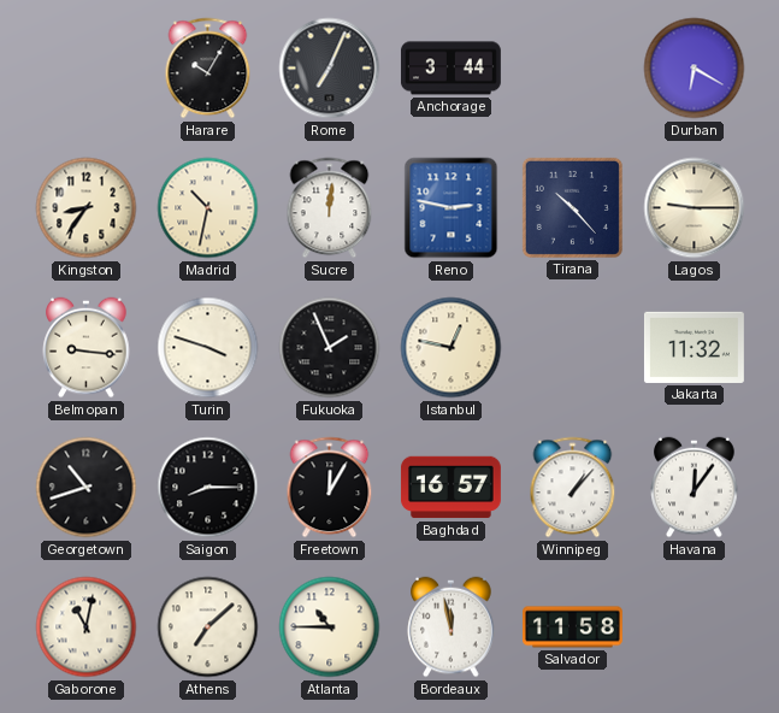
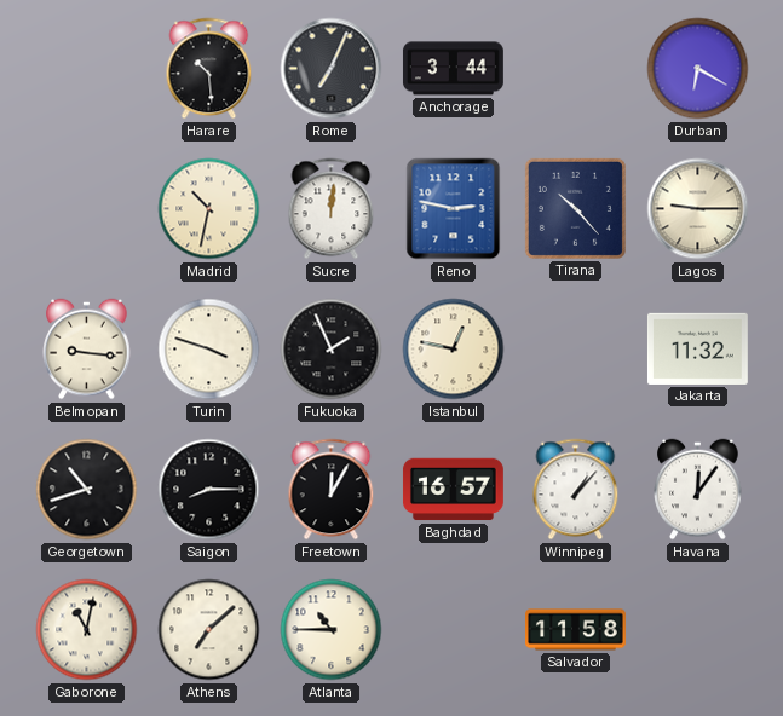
Harare: 10:05 -> 10:29
Kingston: 8:36 -> none
Bordeaux: 11:58 -> none
